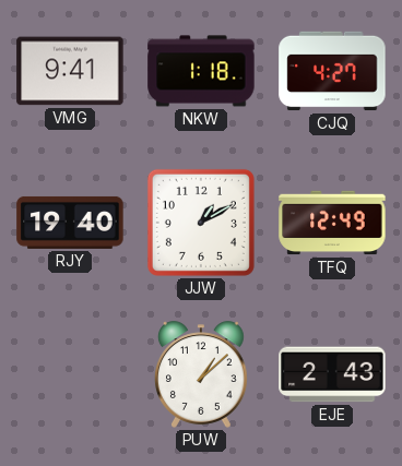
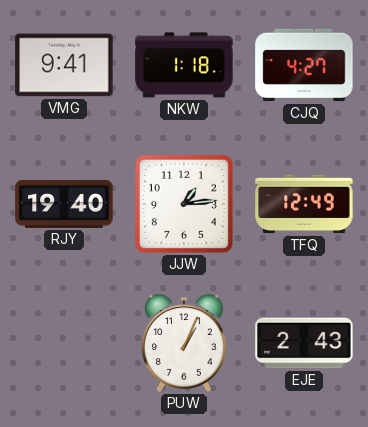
JJW: 1:10 -> 1:14
PUW: 1:08 -> 1:04
